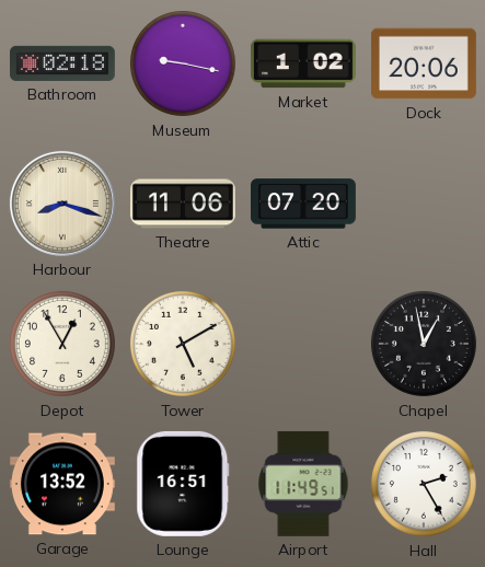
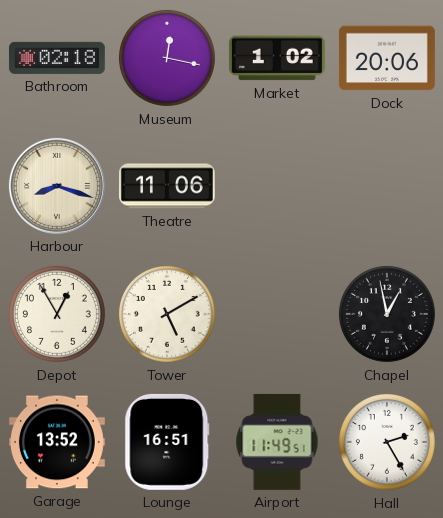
Museum: 9:17 -> 12:17
Attic: 07:20 -> none
